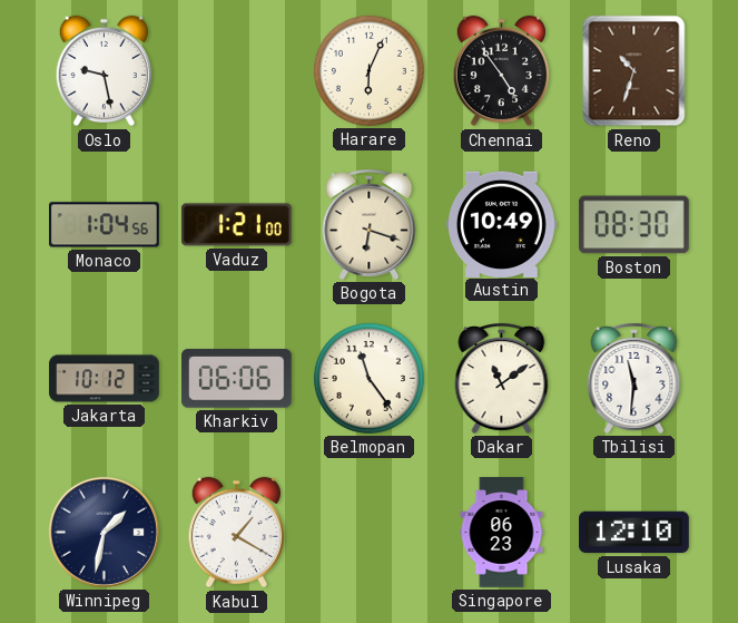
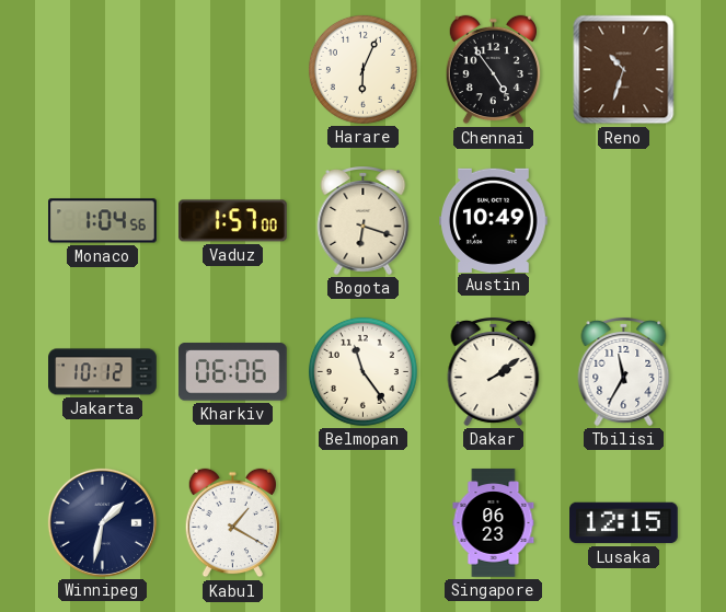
Oslo: 9:28 -> none
Vaduz: 1:21 -> 1:57
Boston: 08:30 -> none
Dakar: 11:09 -> 2:09
Tbilisi: 11:31 -> 11:35
Lusaka: 12:10 -> 12:15
